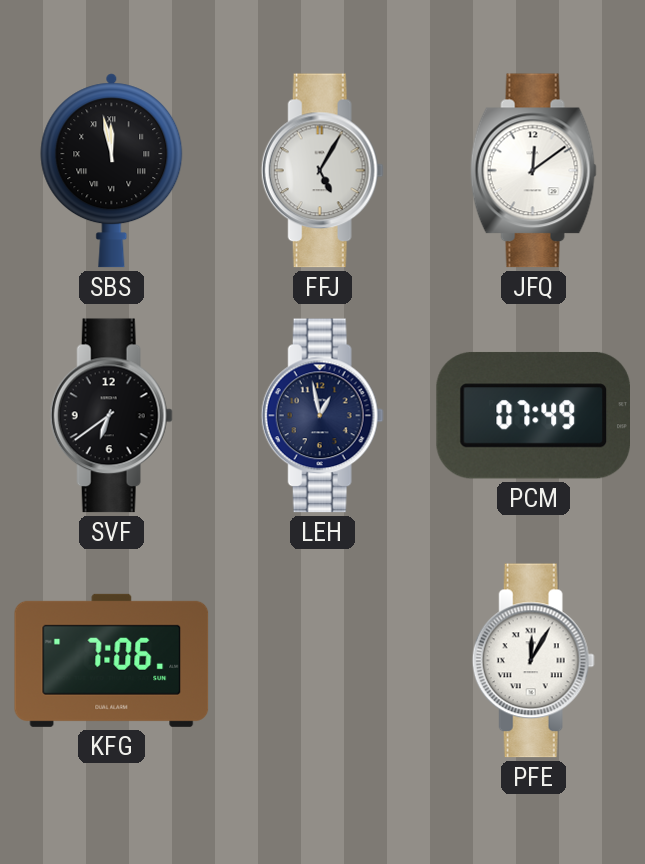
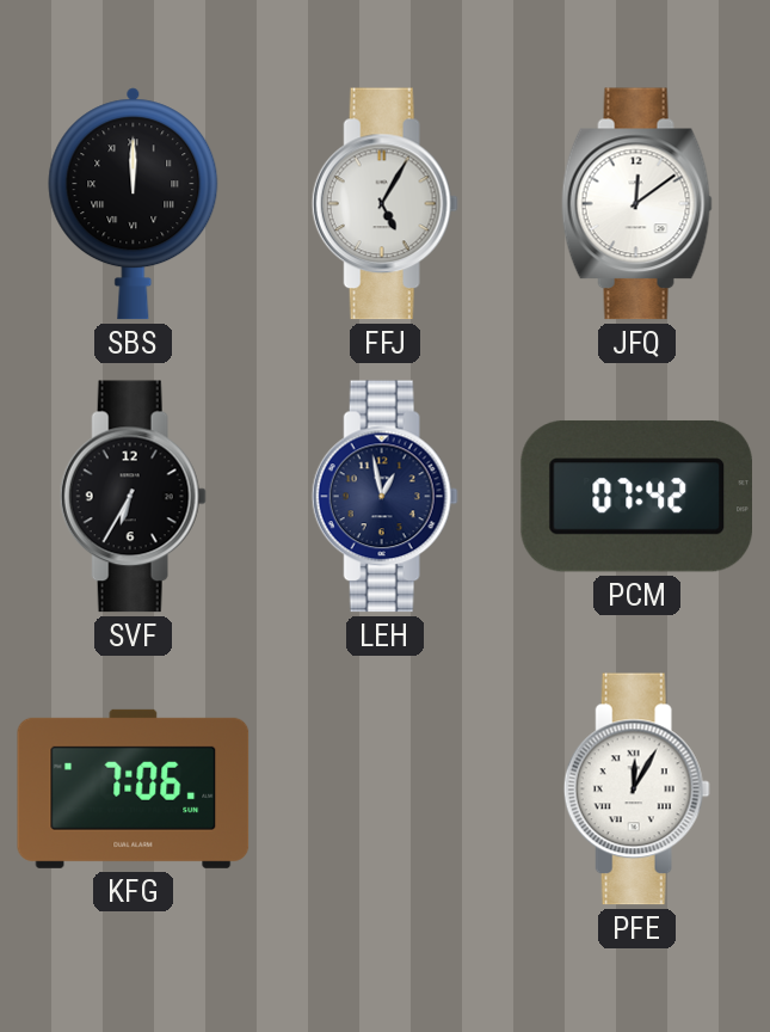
SBS: 11:58 -> 12:00
SVF: 6:39 -> 6:35
PCM: 07:49 -> 07:42
